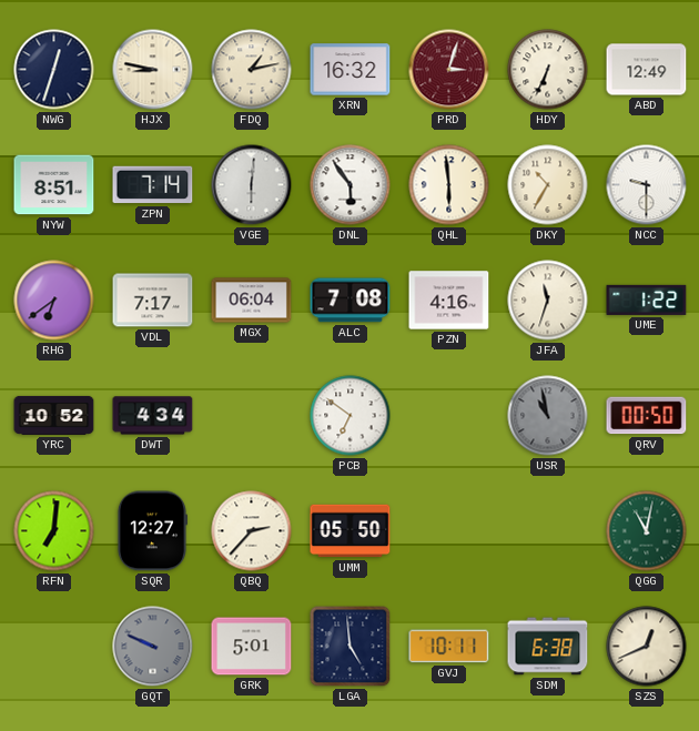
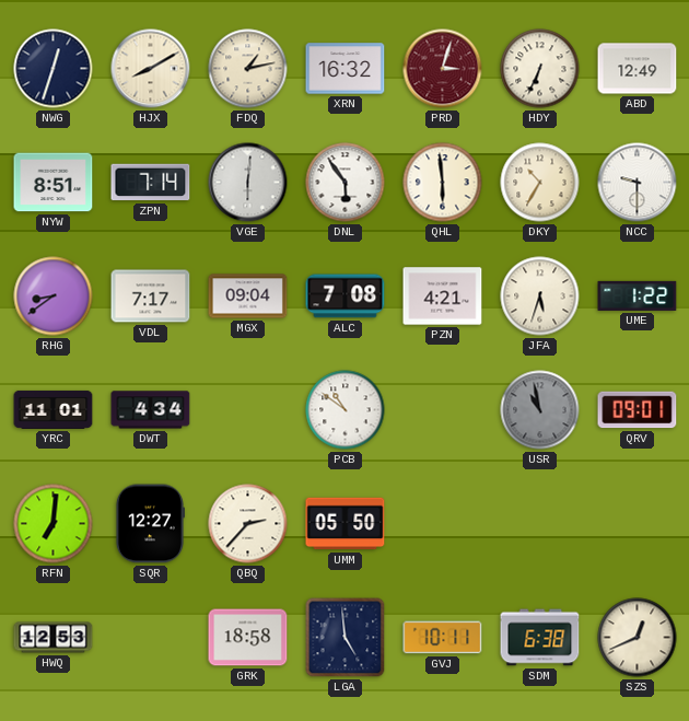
HJX: 8:47 -> 8:10
RHG: 6:39 -> 8:39
MGX: 06:04 -> 09:04
PZN: 4:16 -> 4:21
JFA: 11:33 -> 5:33
YRC: 10:52 -> 11:01
PCB: 6:51 -> 10:51
QRV: 00:50 -> 09:01
QGG: 11:02 -> none
HWQ: none -> 12:53
GQT: 9:49 -> none
GRK: 5:01 -> 18:58
